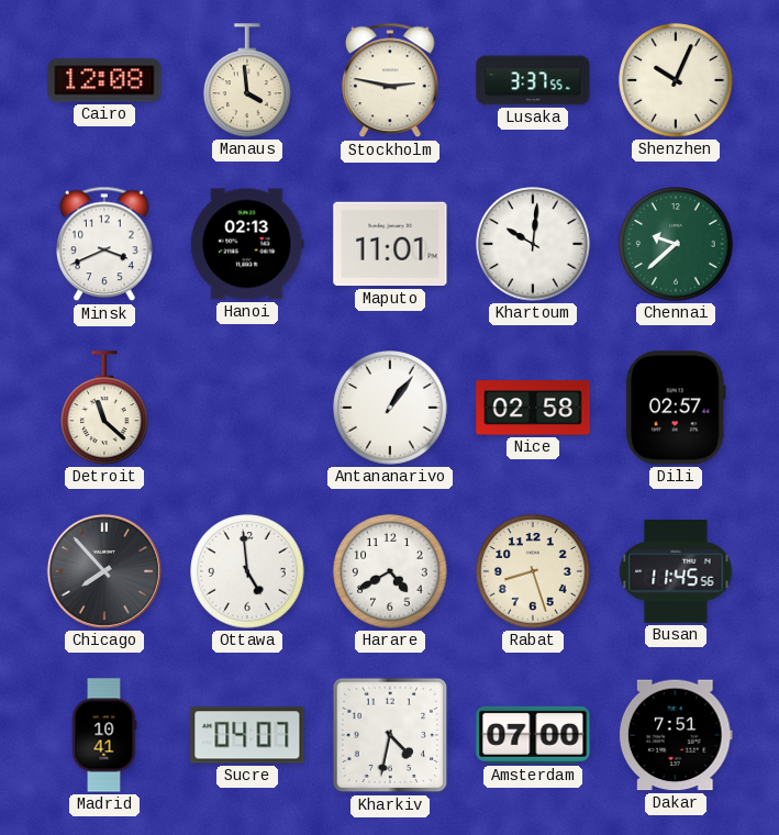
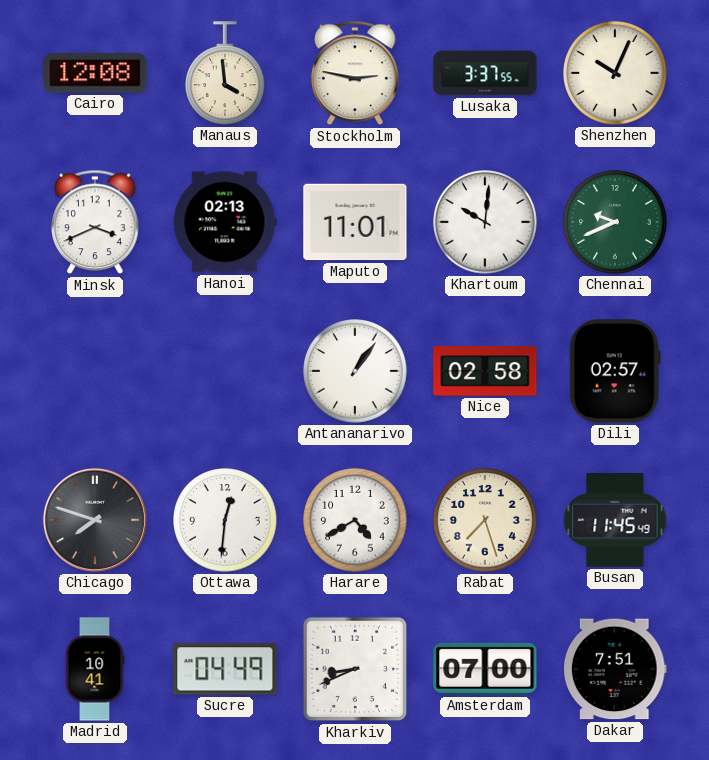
Chennai: 9:38 -> 9:41
Detroit: 11:22 -> none
Chicago: 7:53 -> 7:48
Ottawa: 4:59 -> 12:31
Rabat: 8:27 -> 7:27
Busan: 11:45:56 -> 11:45:49
Sucre: 04:07 -> 04:49
Kharkiv: 4:32 -> 8:41
